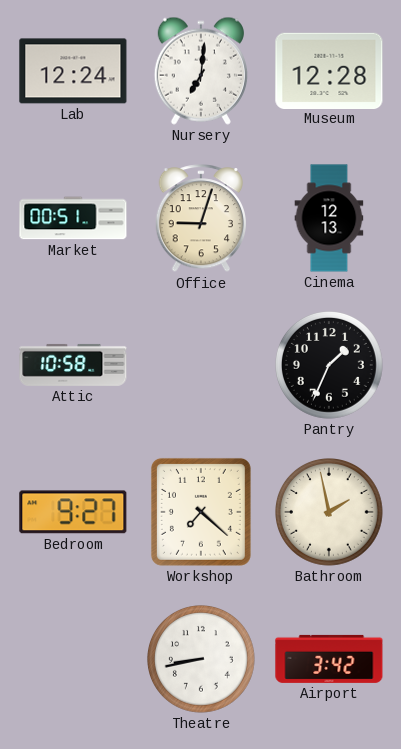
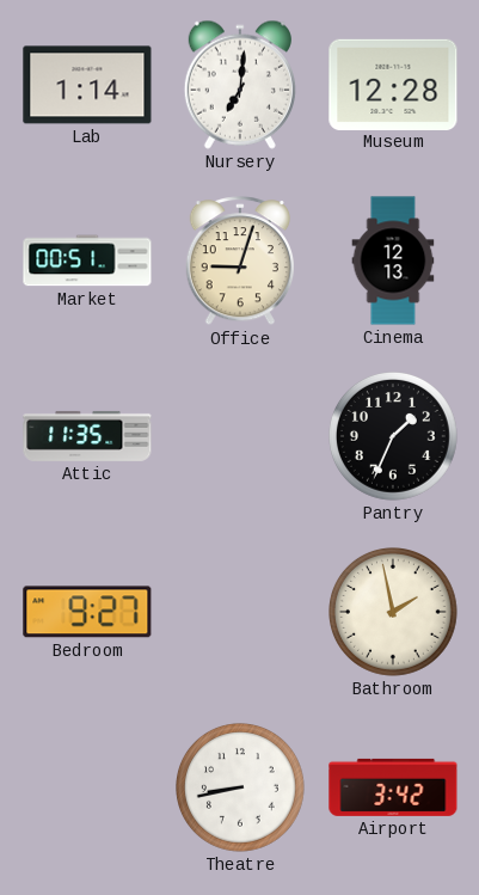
Lab: 12:24 -> 1:14
Attic: 10:58 -> 11:35
Workshop: 7:22 -> none
